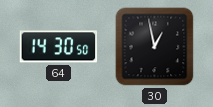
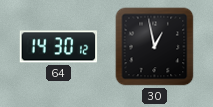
64: 14:30:50 -> 14:30:12
